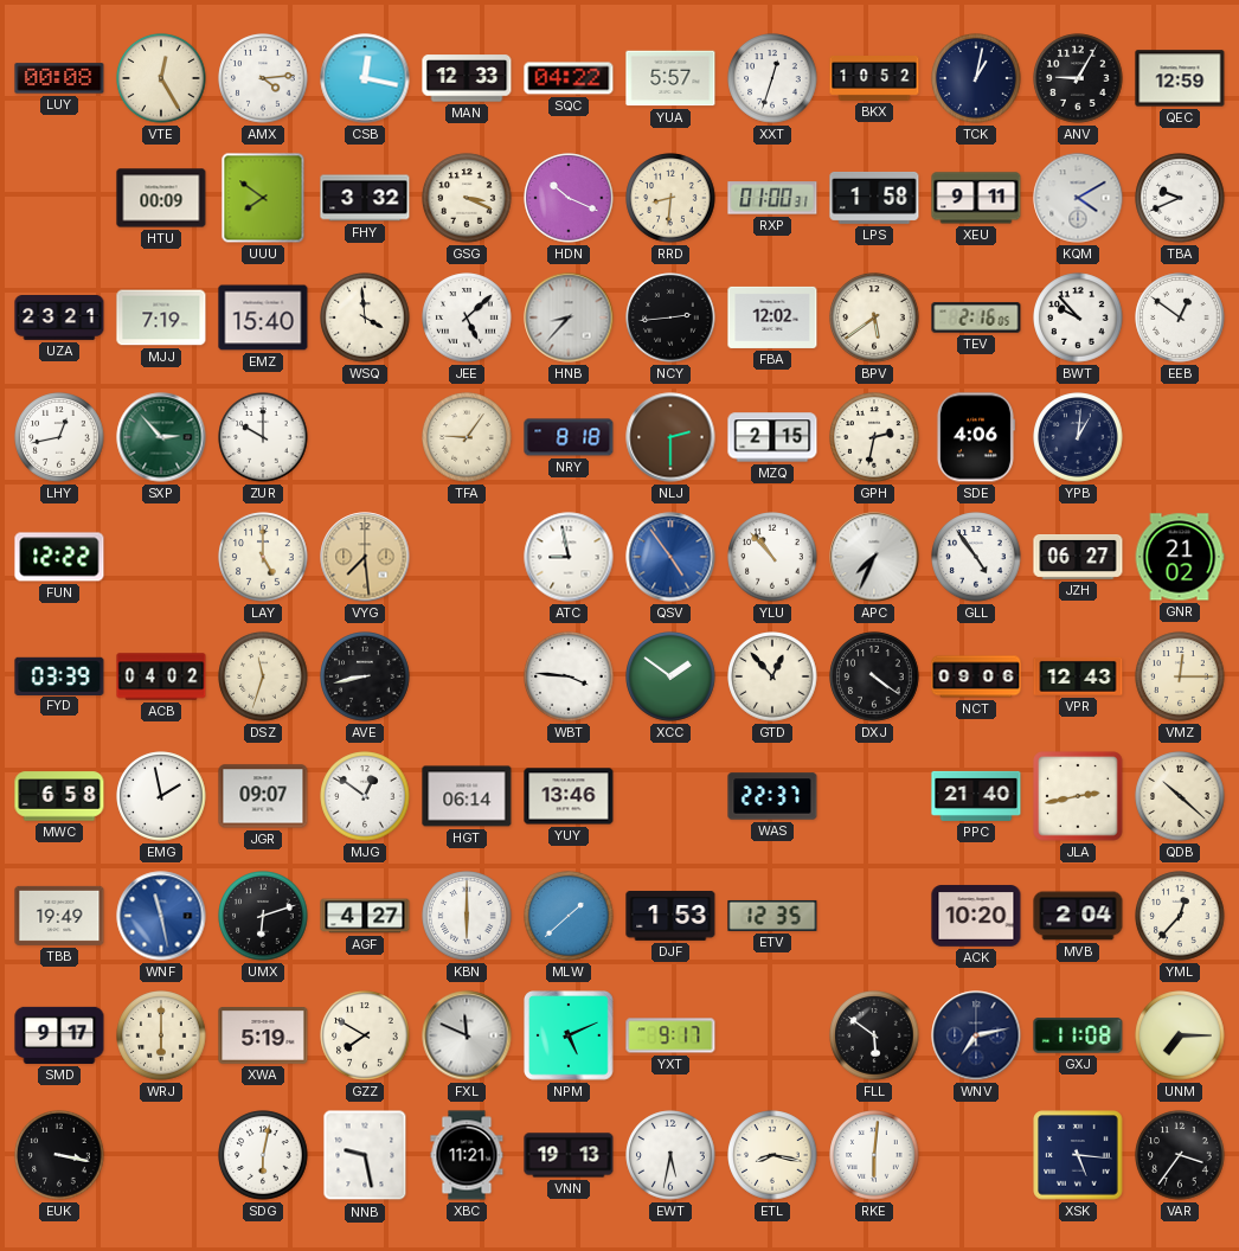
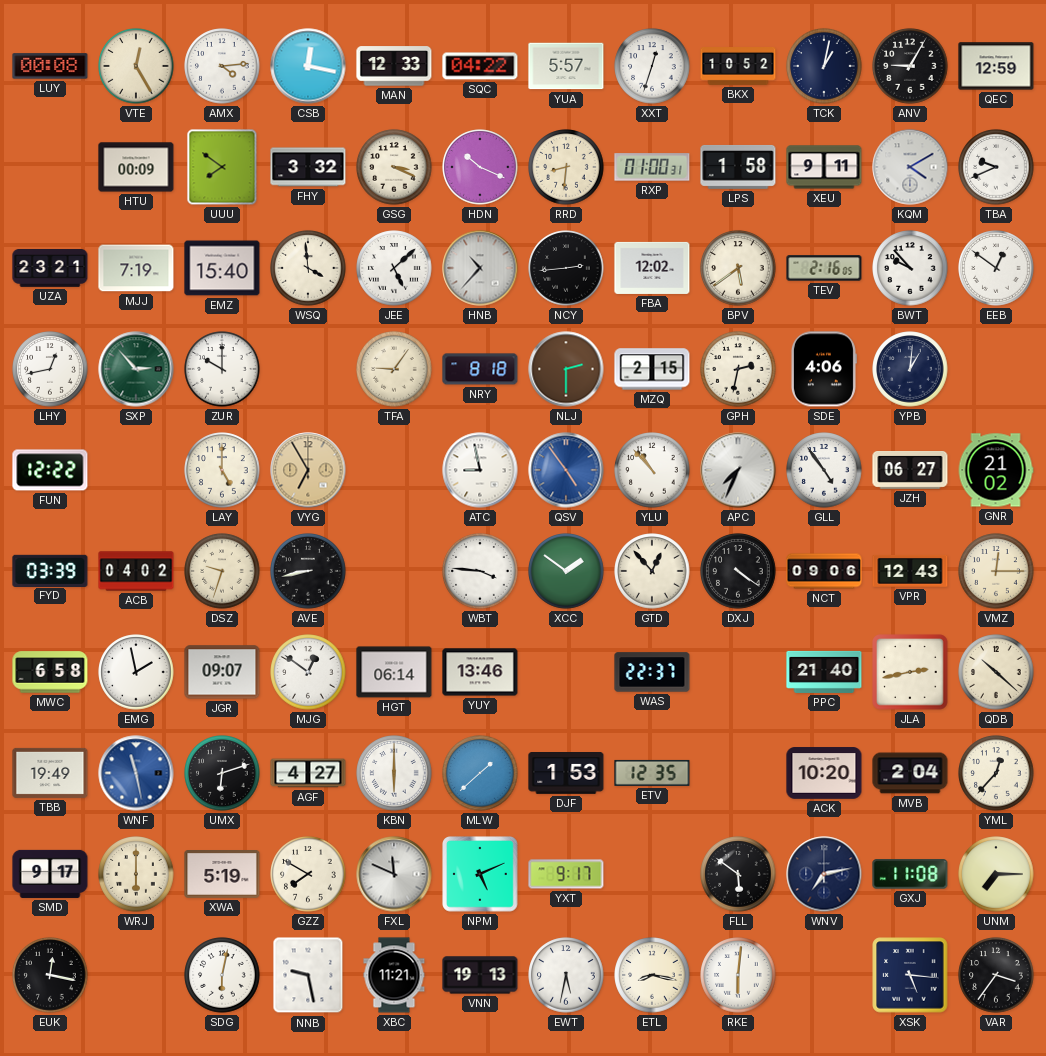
HNB: 8:37 -> 10:37
VYG: 7:29 -> 6:55
DSZ: 11:33 -> 9:33
EUK: 3:17 -> 12:17
